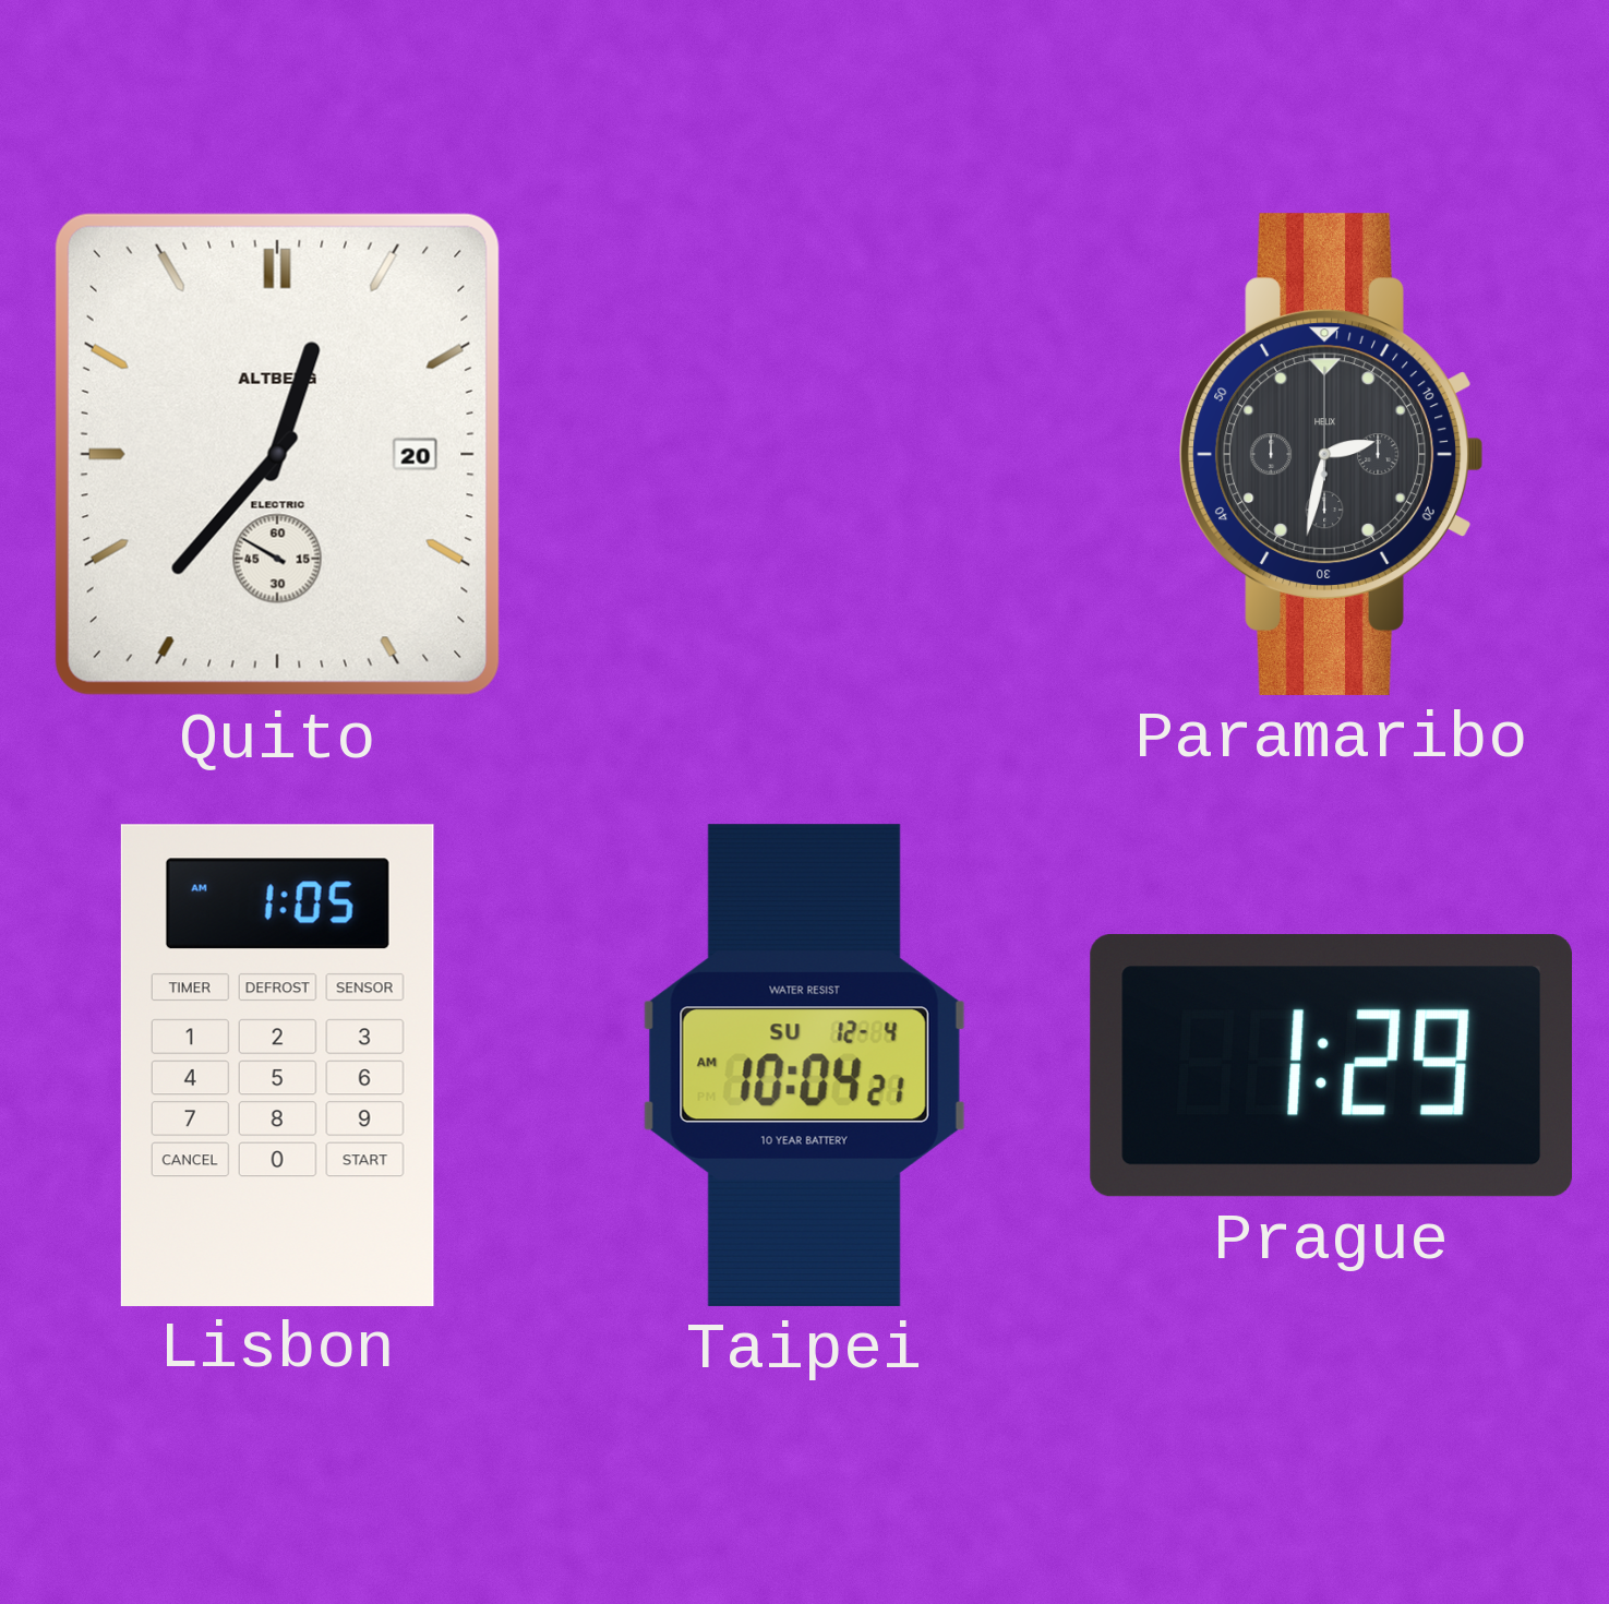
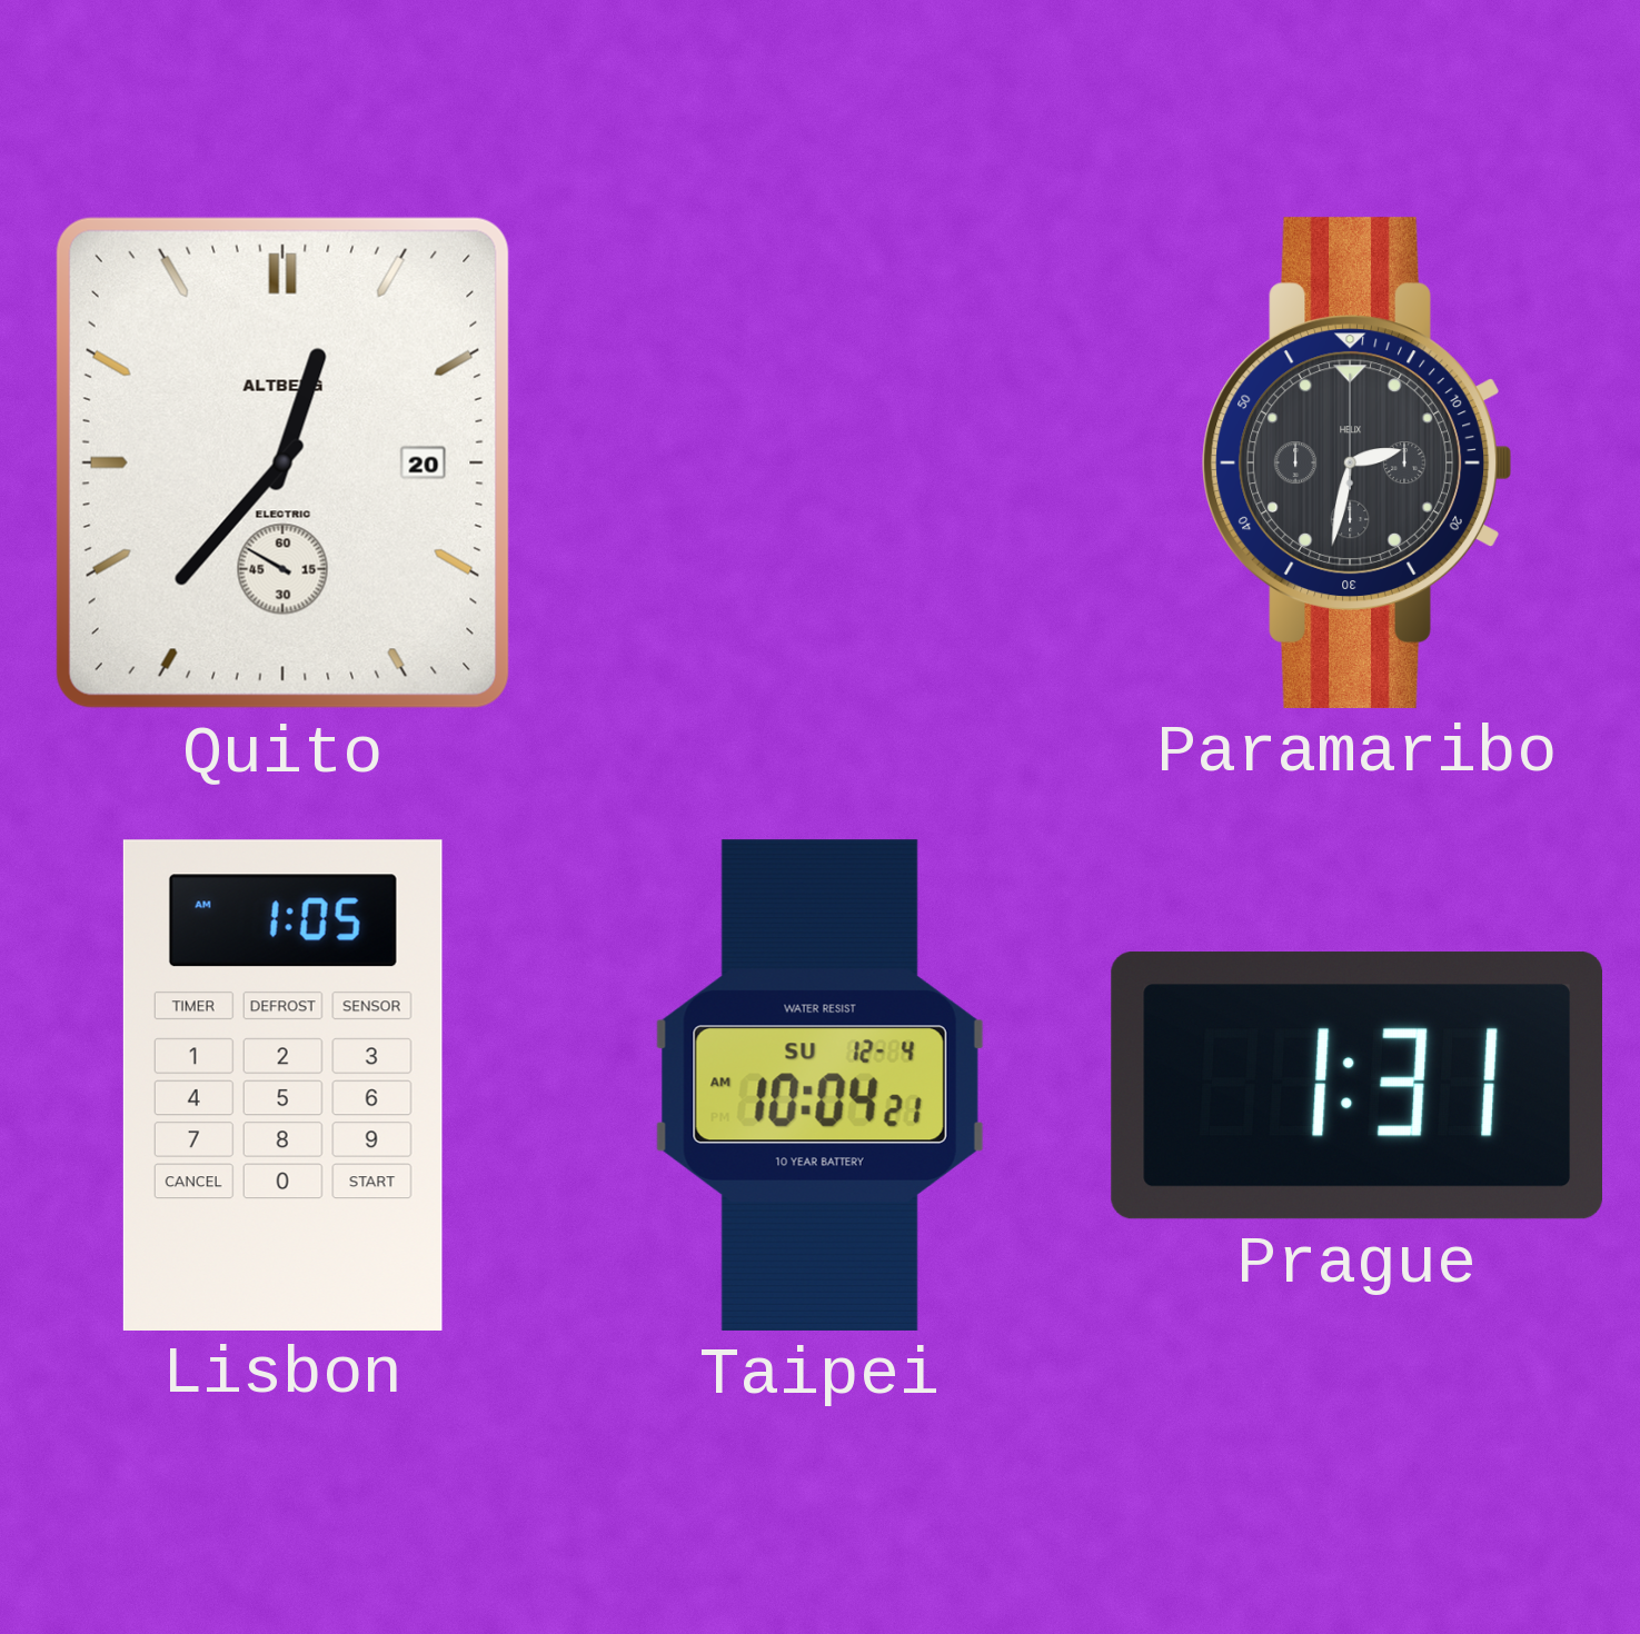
Prague: 1:29 -> 1:31
